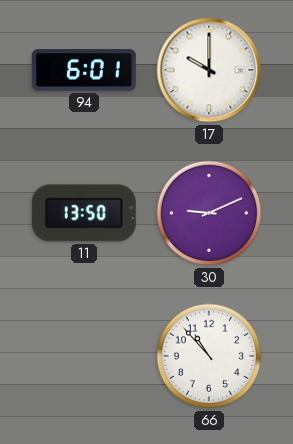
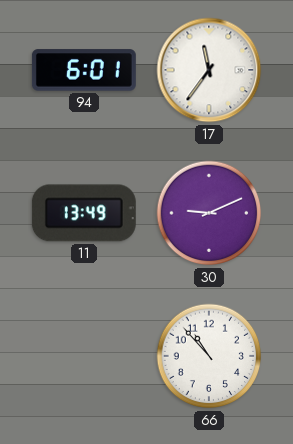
17: 10:00 -> 11:36
11: 13:50 -> 13:49
